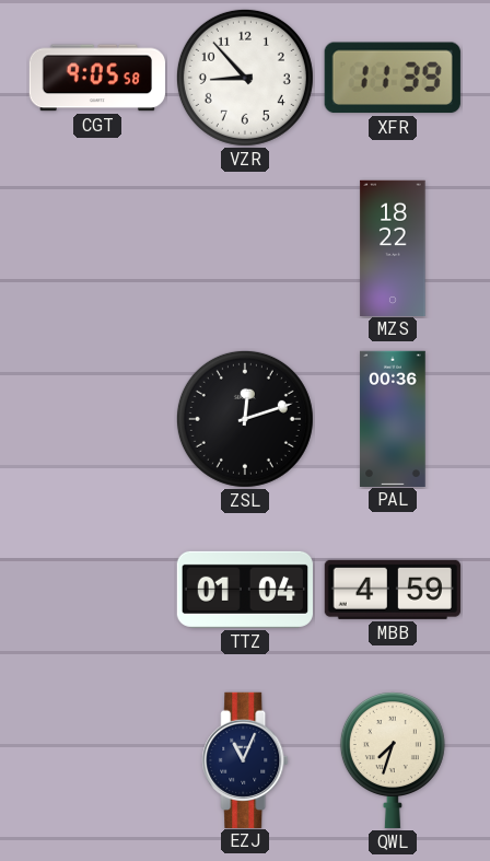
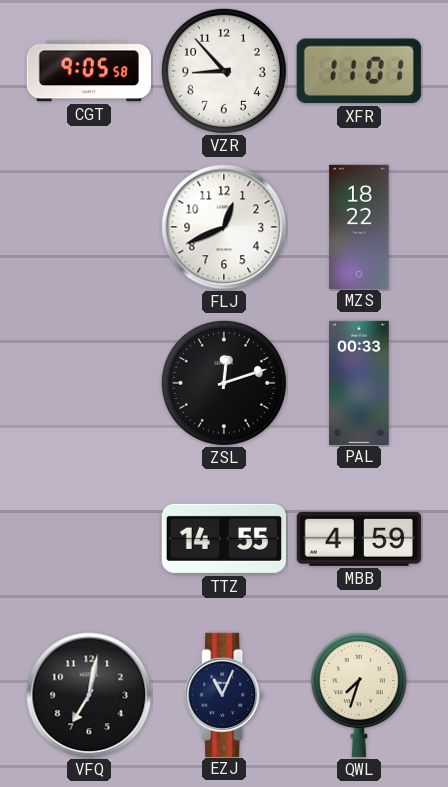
XFR: 11:39 -> 11:01
FLJ: none -> 12:41
PAL: 00:36 -> 00:33
TTZ: 01:04 -> 14:55
VFQ: none -> 7:02
